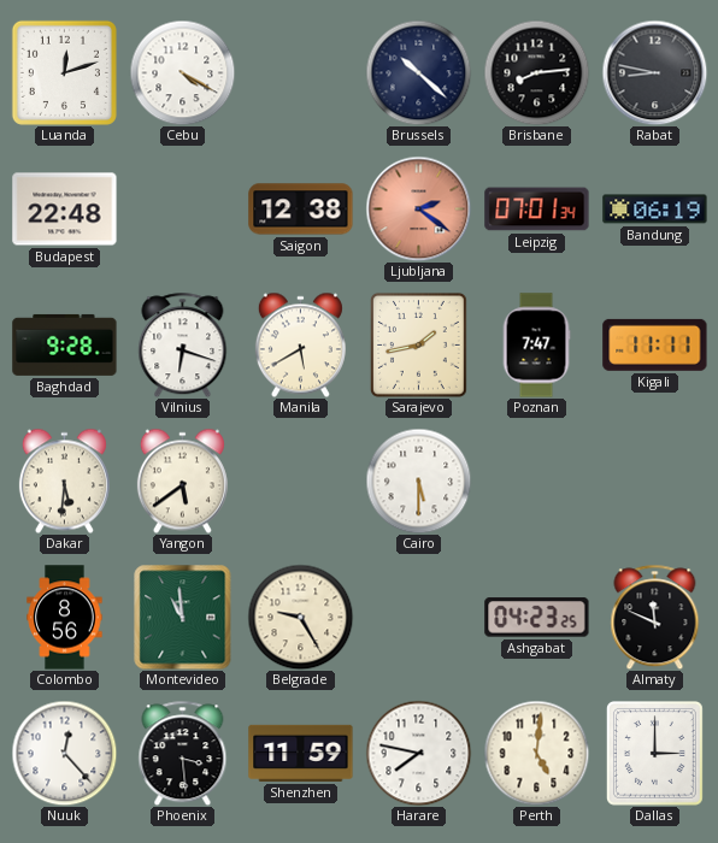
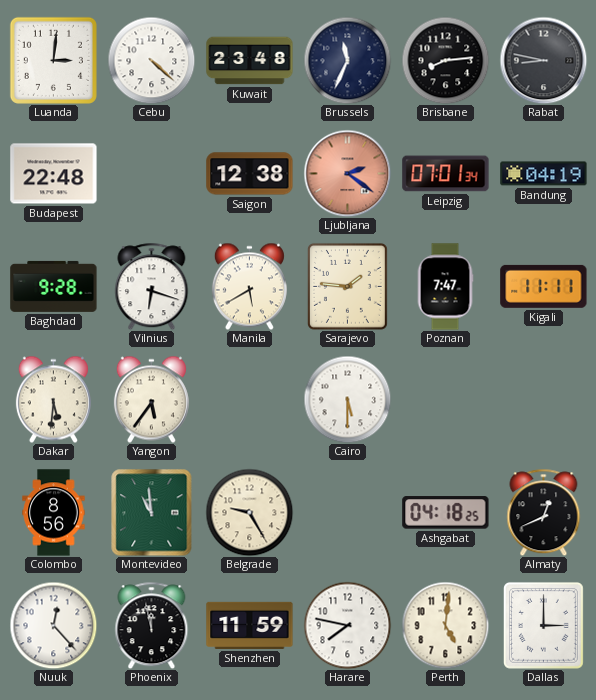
Luanda: 12:12 -> 3:01
Cebu: 4:20 -> 4:22
Kuwait: none -> 23:48
Brussels: 10:22 -> 11:34
Bandung: 06:19 -> 04:19
Sarajevo: 1:43 -> 1:46
Yangon: 5:39 -> 5:36
Ashgabat: 04:23 -> 04:18
Almaty: 11:49 -> 12:41
Phoenix: 3:29 -> 11:58
